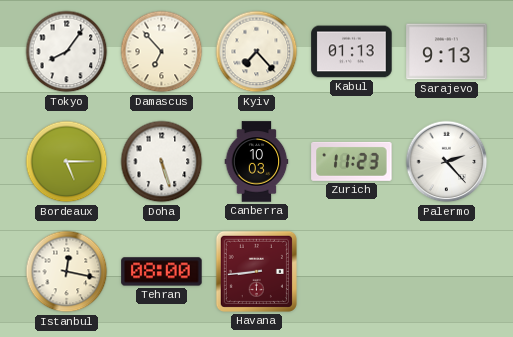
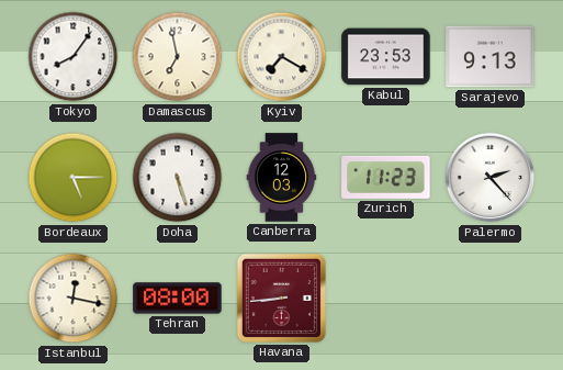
Damascus: 6:53 -> 6:58
Kyiv: 7:23 -> 7:20
Kabul: 01:13 -> 23:53
Canberra: 10:03 -> 12:03
